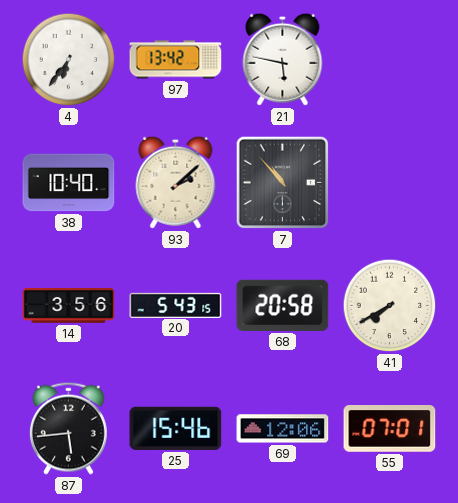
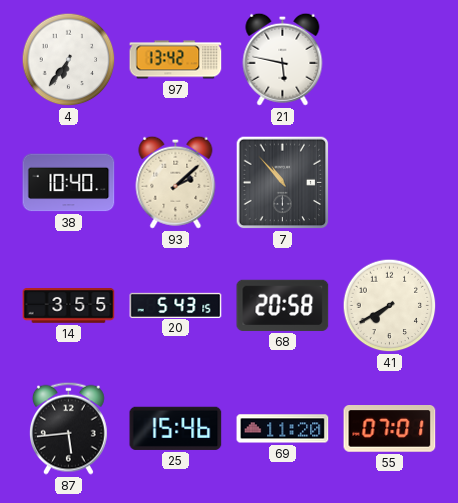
14: 3:56 -> 3:55
69: 12:06 -> 11:20
